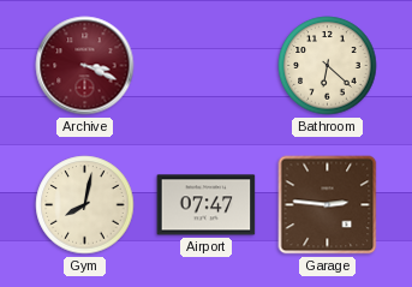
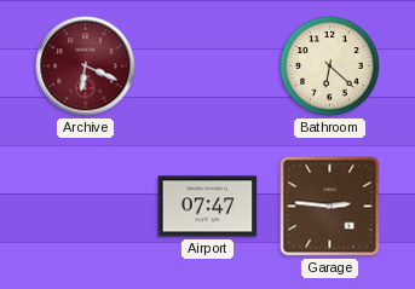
Archive: 3:19 -> 6:19
Gym: 8:02 -> none
